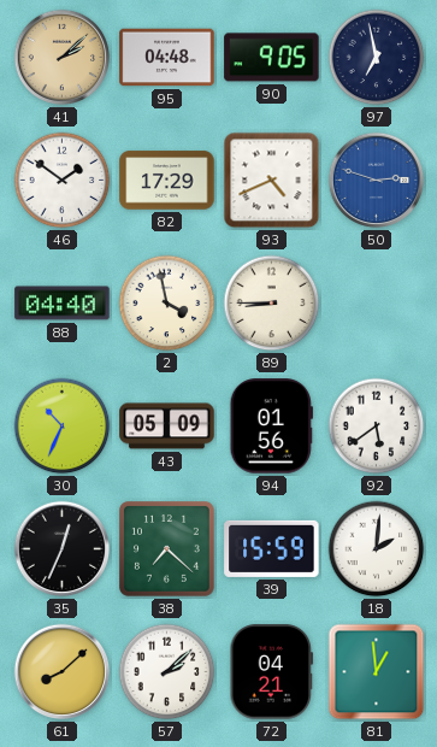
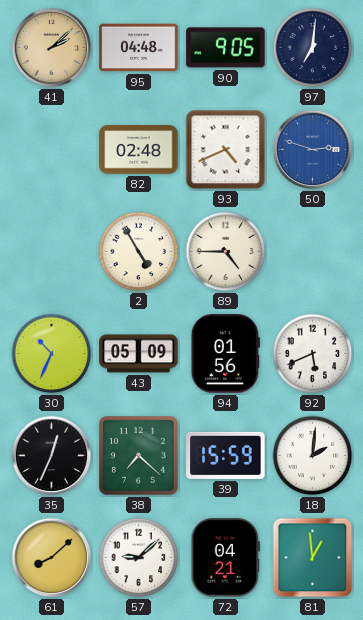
97: 6:58 -> 7:01
46: 1:51 -> none
82: 17:29 -> 02:48
88: 04:40 -> none
2: 3:58 -> 4:55
89: 8:45 -> 4:45
92: 5:39 -> 5:41
57: 2:08 -> 9:08
